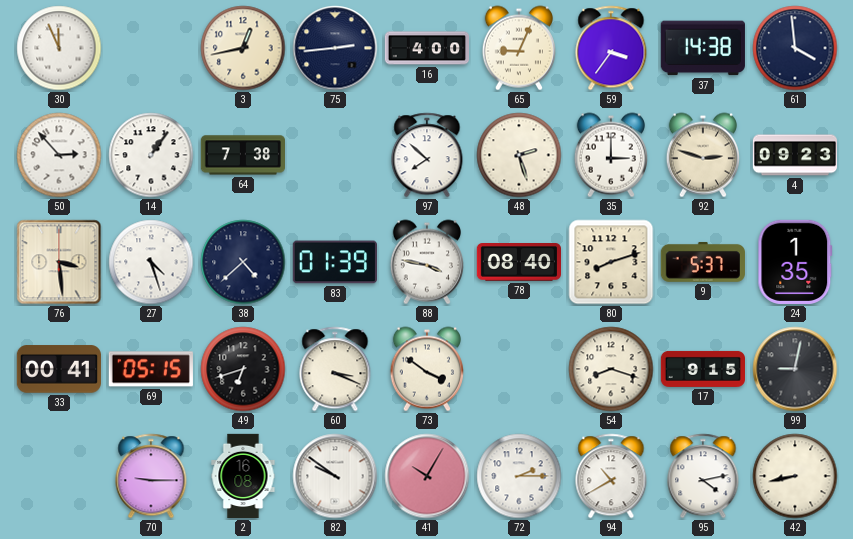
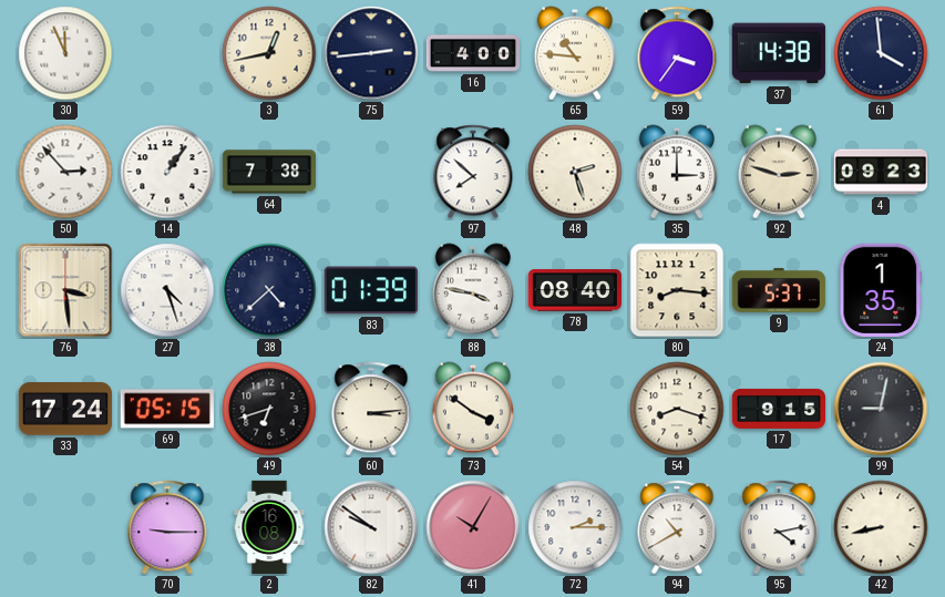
65: 9:04 -> 10:46
80: 8:12 -> 8:16
33: 00:41 -> 17:24
60: 3:19 -> 3:14
